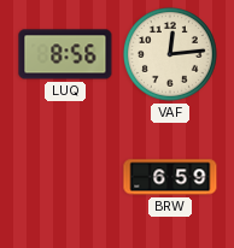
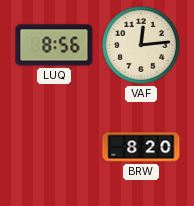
BRW: 6:59 -> 8:20
